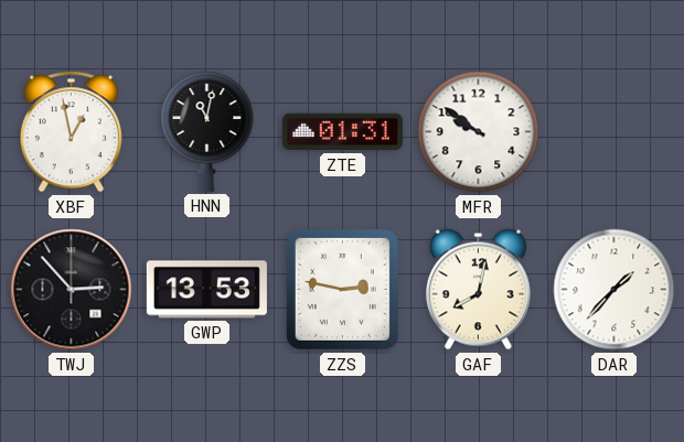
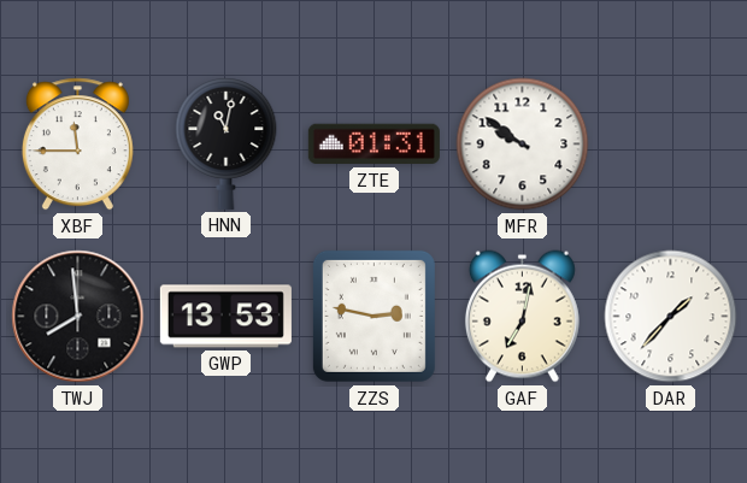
XBF: 12:58 -> 11:45
TWJ: 2:53 -> 7:59
GAF: 8:02 -> 7:02
